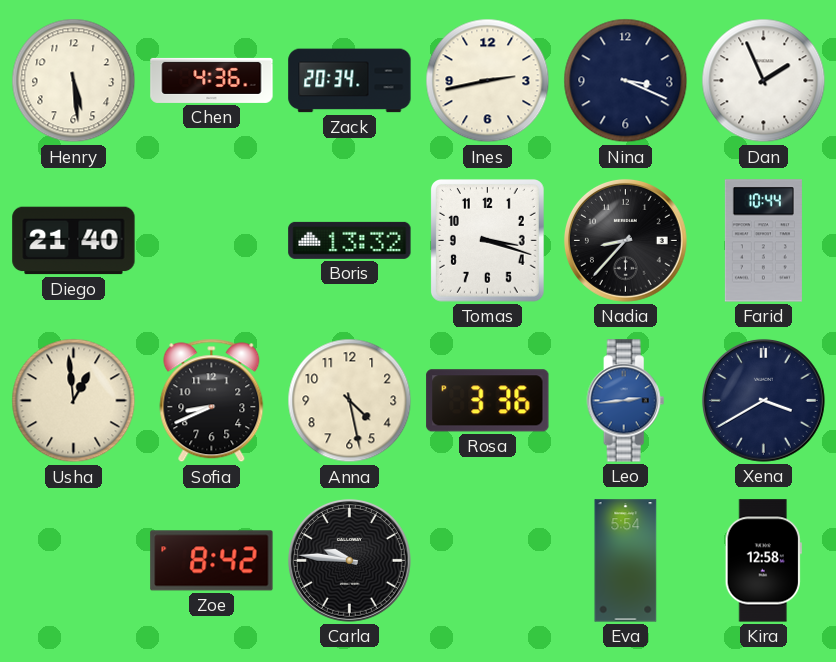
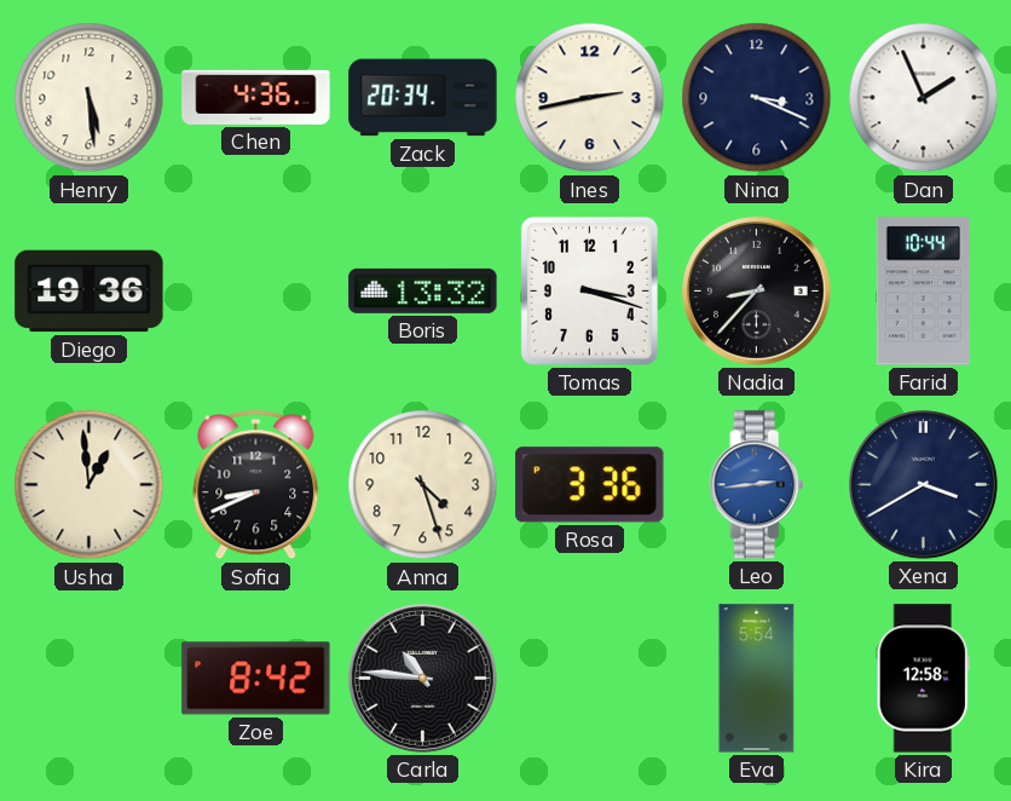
Diego: 21:40 -> 19:36
Anna: 4:28 -> 4:27
Carla: 9:46 -> 10:46
